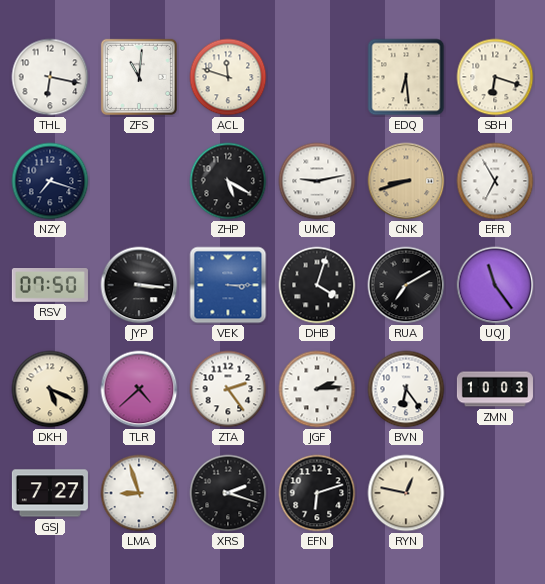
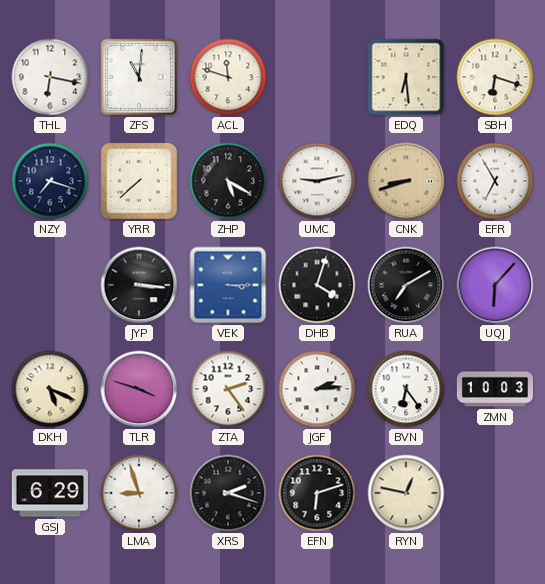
YRR: none -> 7:38
RSV: 07:50 -> none
UQJ: 11:24 -> 6:07
TLR: 4:38 -> 3:48
GSJ: 7:27 -> 6:29
